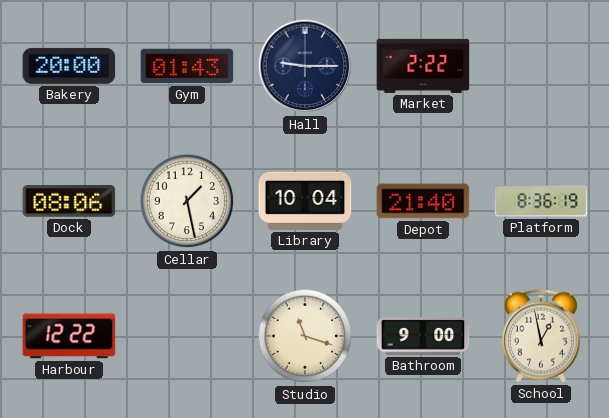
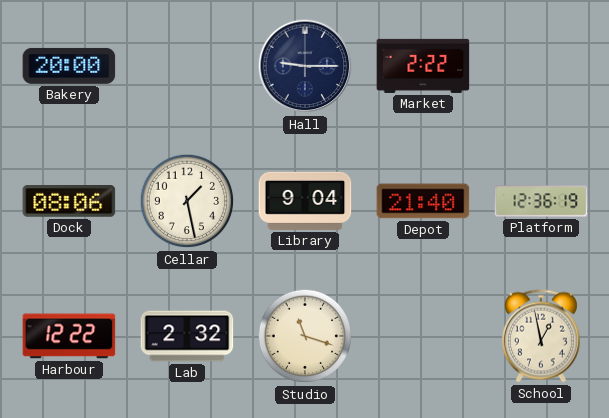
Gym: 01:43 -> none
Library: 10:04 -> 9:04
Platform: 8:36 -> 12:36
Lab: none -> 2:32
Bathroom: 9:00 -> none
